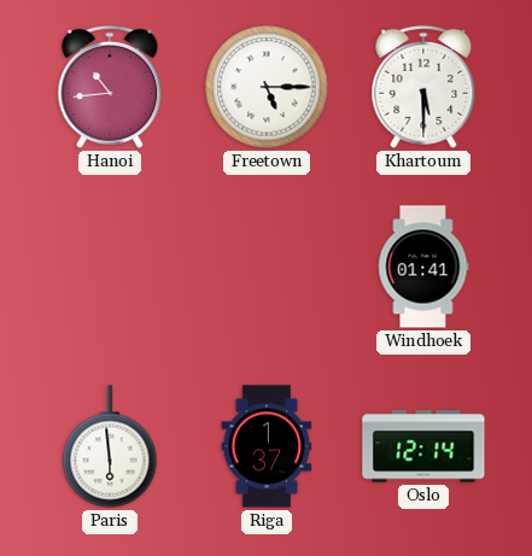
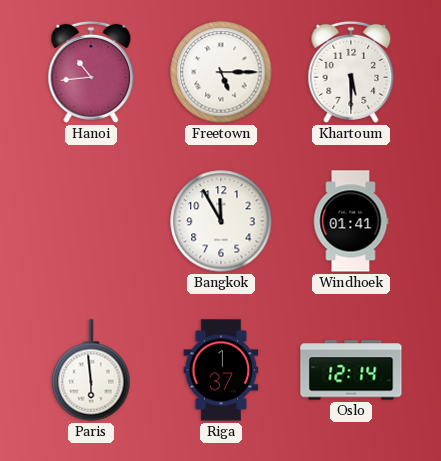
Bangkok: none -> 11:55
